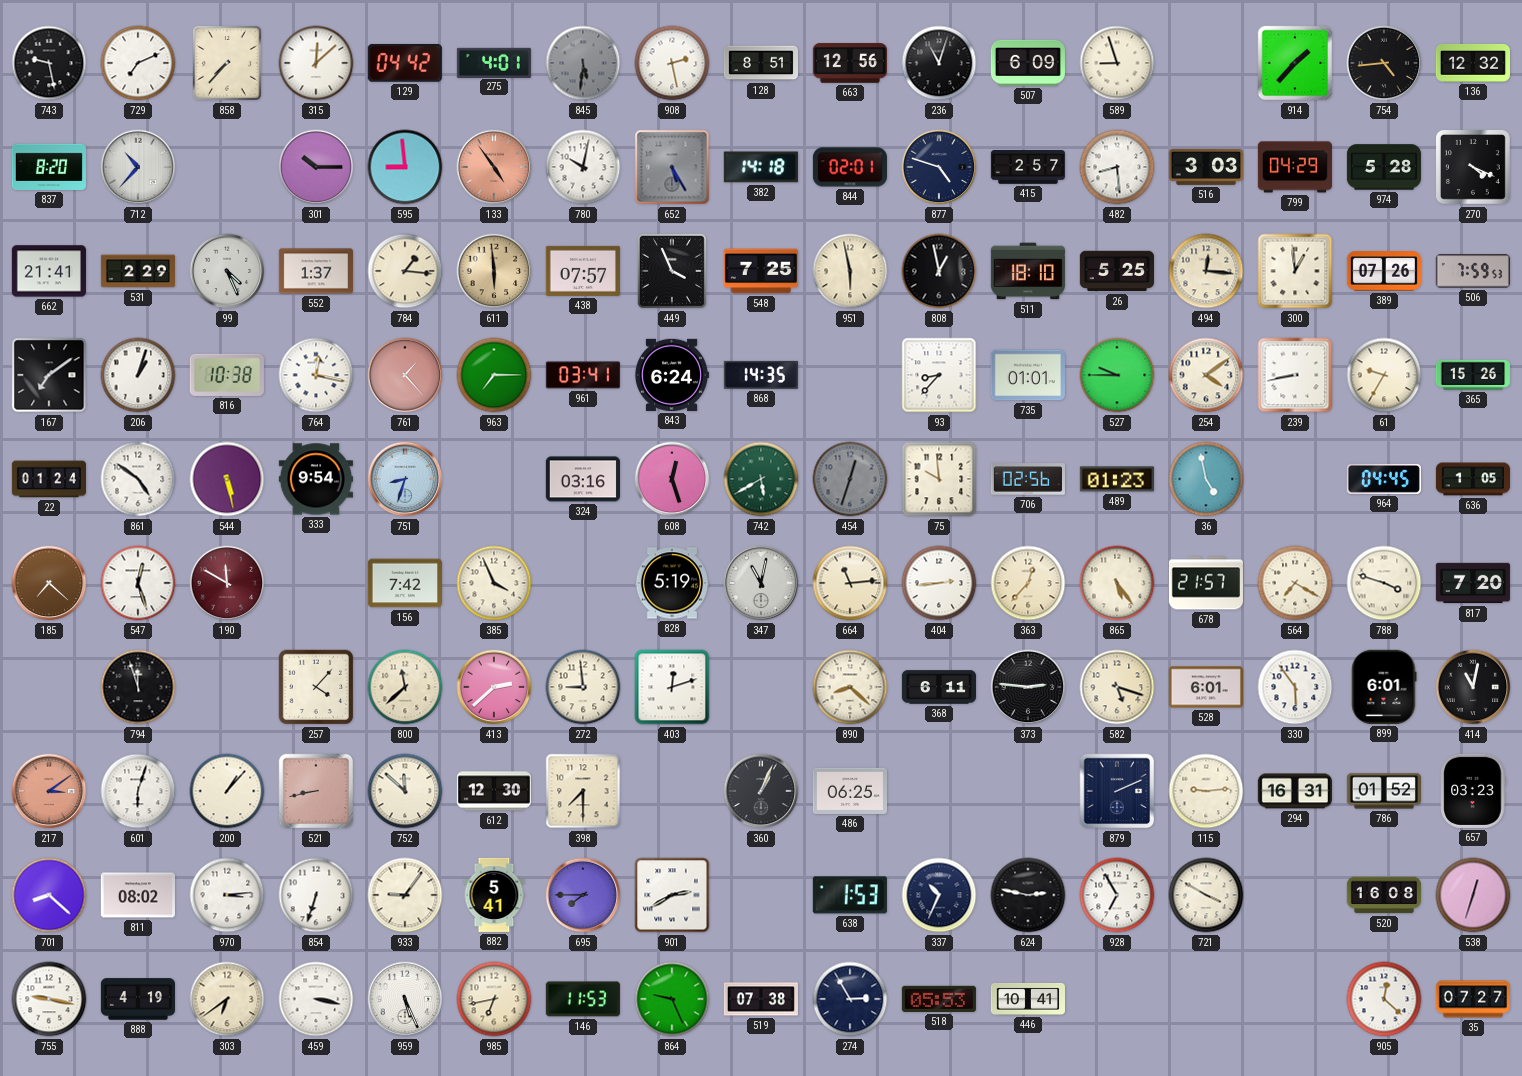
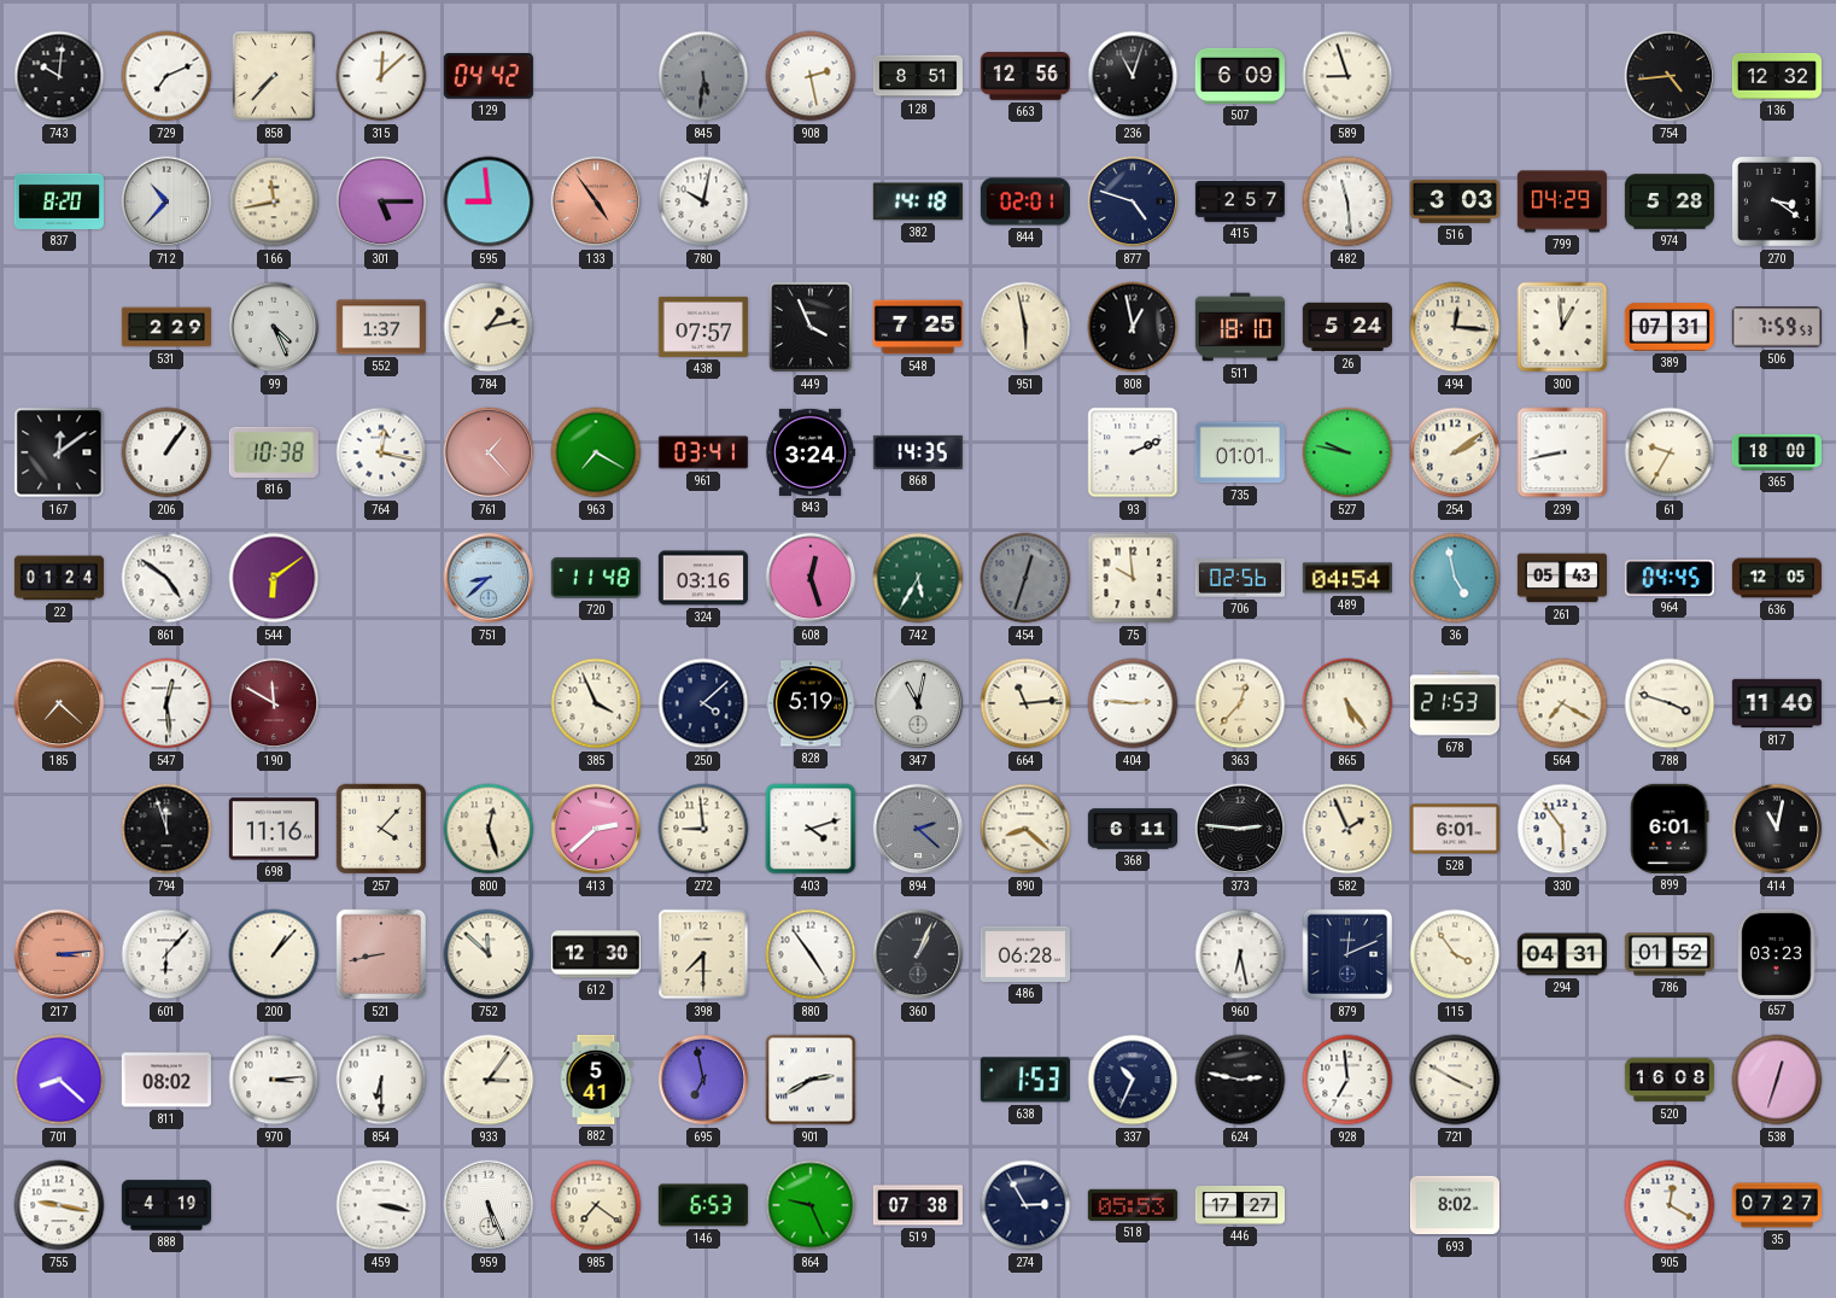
743: 9:28 -> 10:01
275: 4:01 -> none
914: 1:37 -> none
166: none -> 11:43
301: 10:15 -> 5:15
652: 5:25 -> none
482: 8:29 -> 11:29
270: 4:19 -> 3:21
662: 21:41 -> none
784: 1:16 -> 1:13
611: 5:59 -> none
26: 5:25 -> 5:24
389: 07:26 -> 07:31
167: 7:09 -> 12:09
206: 1:03 -> 1:06
963: 7:15 -> 7:20
843: 6:24 -> 3:24
93: 8:37 -> 2:11
527: 9:45 -> 9:47
254: 4:09 -> 2:09
365: 15:26 -> 18:00
544: 5:28 -> 6:09
333: 9:54 -> none
751: 8:33 -> 8:38
720: none -> 11:48
742: 5:40 -> 5:35
489: 01:23 -> 04:54
261: none -> 05:43
636: 1:05 -> 12:05
547: 12:27 -> 12:29
156: 7:42 -> none
250: none -> 4:08
404: 2:44 -> 2:46
678: 21:57 -> 21:53
817: 7:20 -> 11:40
698: none -> 11:16
800: 11:38 -> 12:27
403: 12:12 -> 4:12
894: none -> 2:22
582: 5:18 -> 1:56
217: 3:09 -> 3:14
601: 6:03 -> 6:07
880: none -> 4:54
486: 06:25 -> 06:28
960: none -> 6:28
879: 2:11 -> 12:11
115: 9:14 -> 3:54
294: 16:31 -> 04:31
854: 6:33 -> 6:30
933: 9:06 -> 3:06
695: 7:45 -> 6:58
928: 6:55 -> 6:59
303: 6:39 -> none
985: 6:43 -> 7:21
146: 11:53 -> 6:53
446: 10:41 -> 17:27
693: none -> 8:02
905: 12:22 -> 12:20
